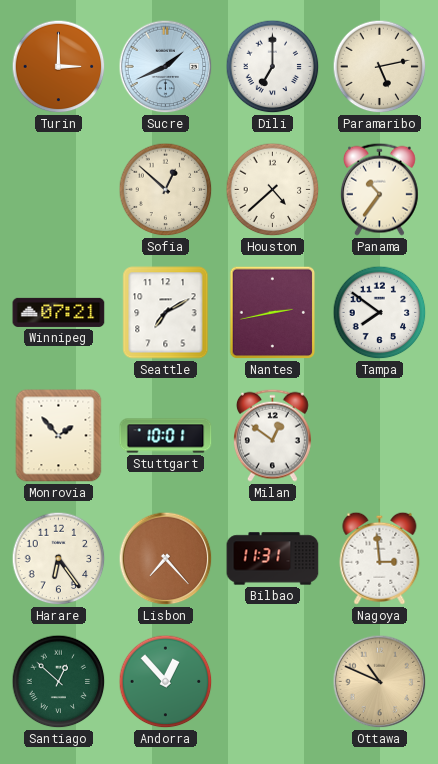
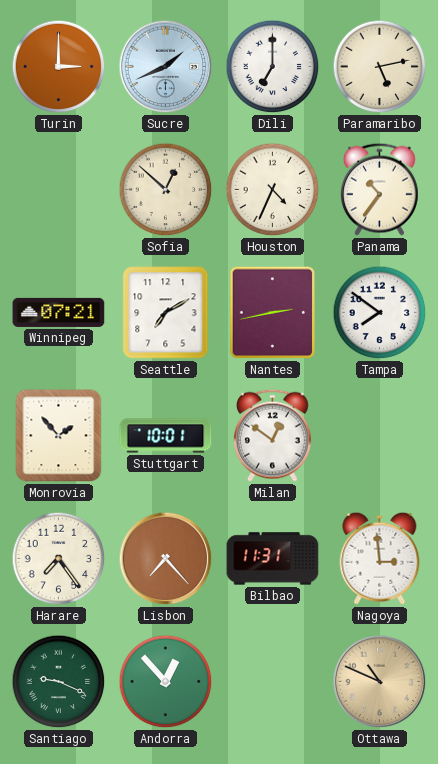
Houston: 4:38 -> 4:34
Harare: 6:24 -> 7:24
Santiago: 12:52 -> 9:19
